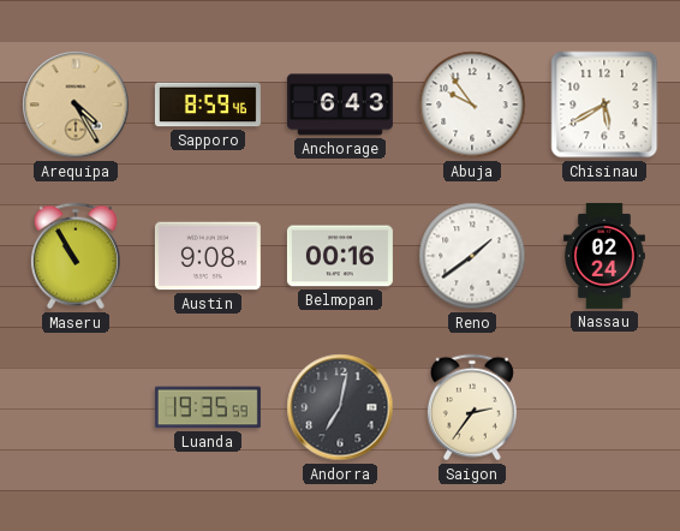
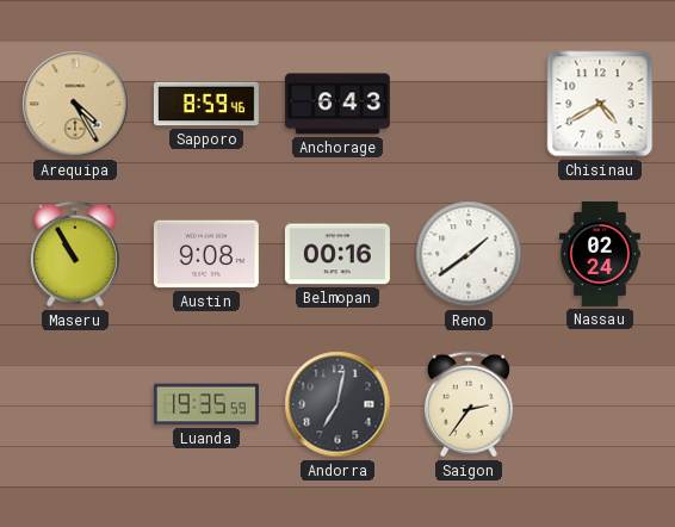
Abuja: 9:54 -> none
Chisinau: 5:40 -> 4:40
